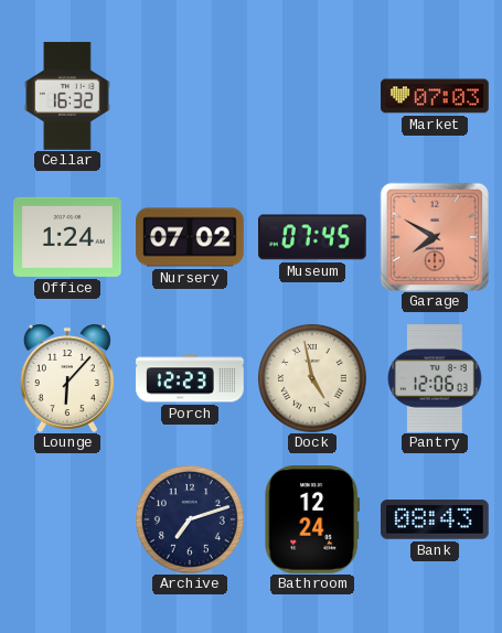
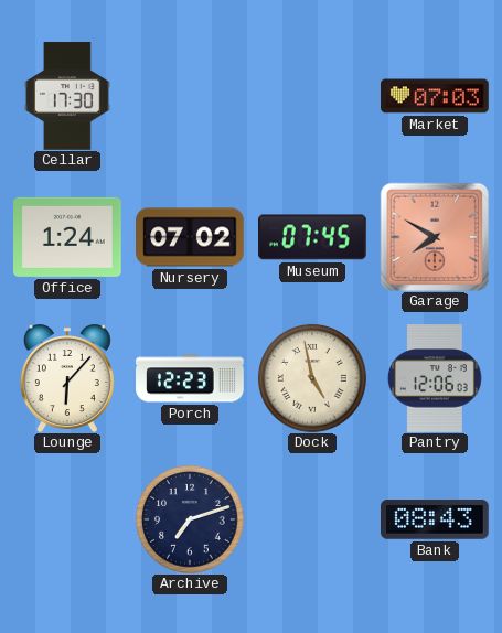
Cellar: 16:32 -> 17:30
Bathroom: 12:24 -> none
